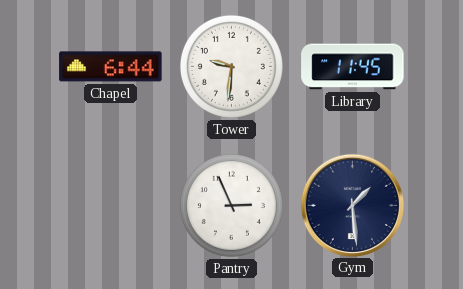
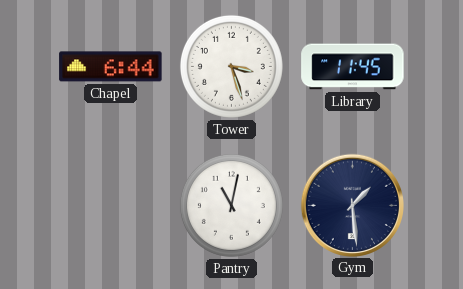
Tower: 9:31 -> 3:27
Pantry: 2:56 -> 11:02
